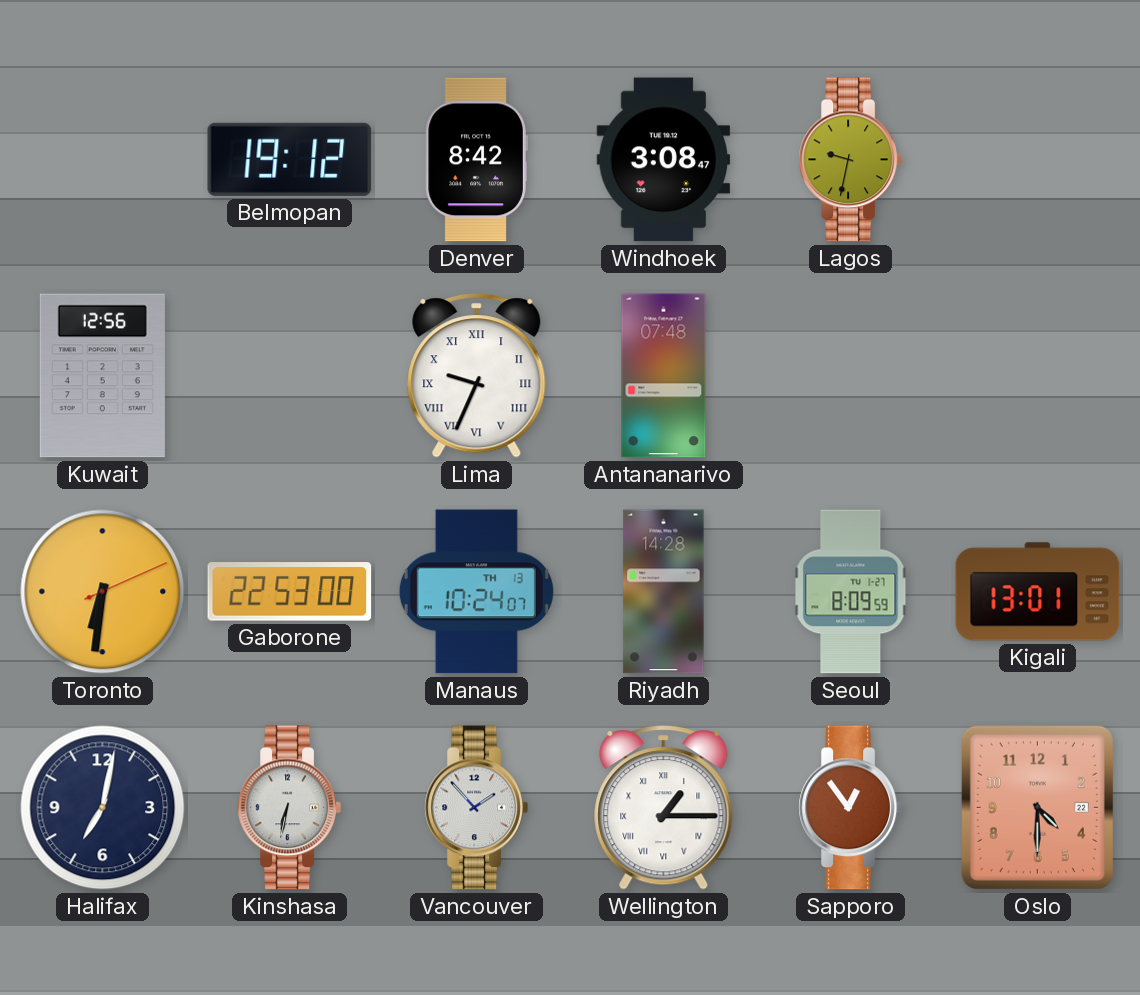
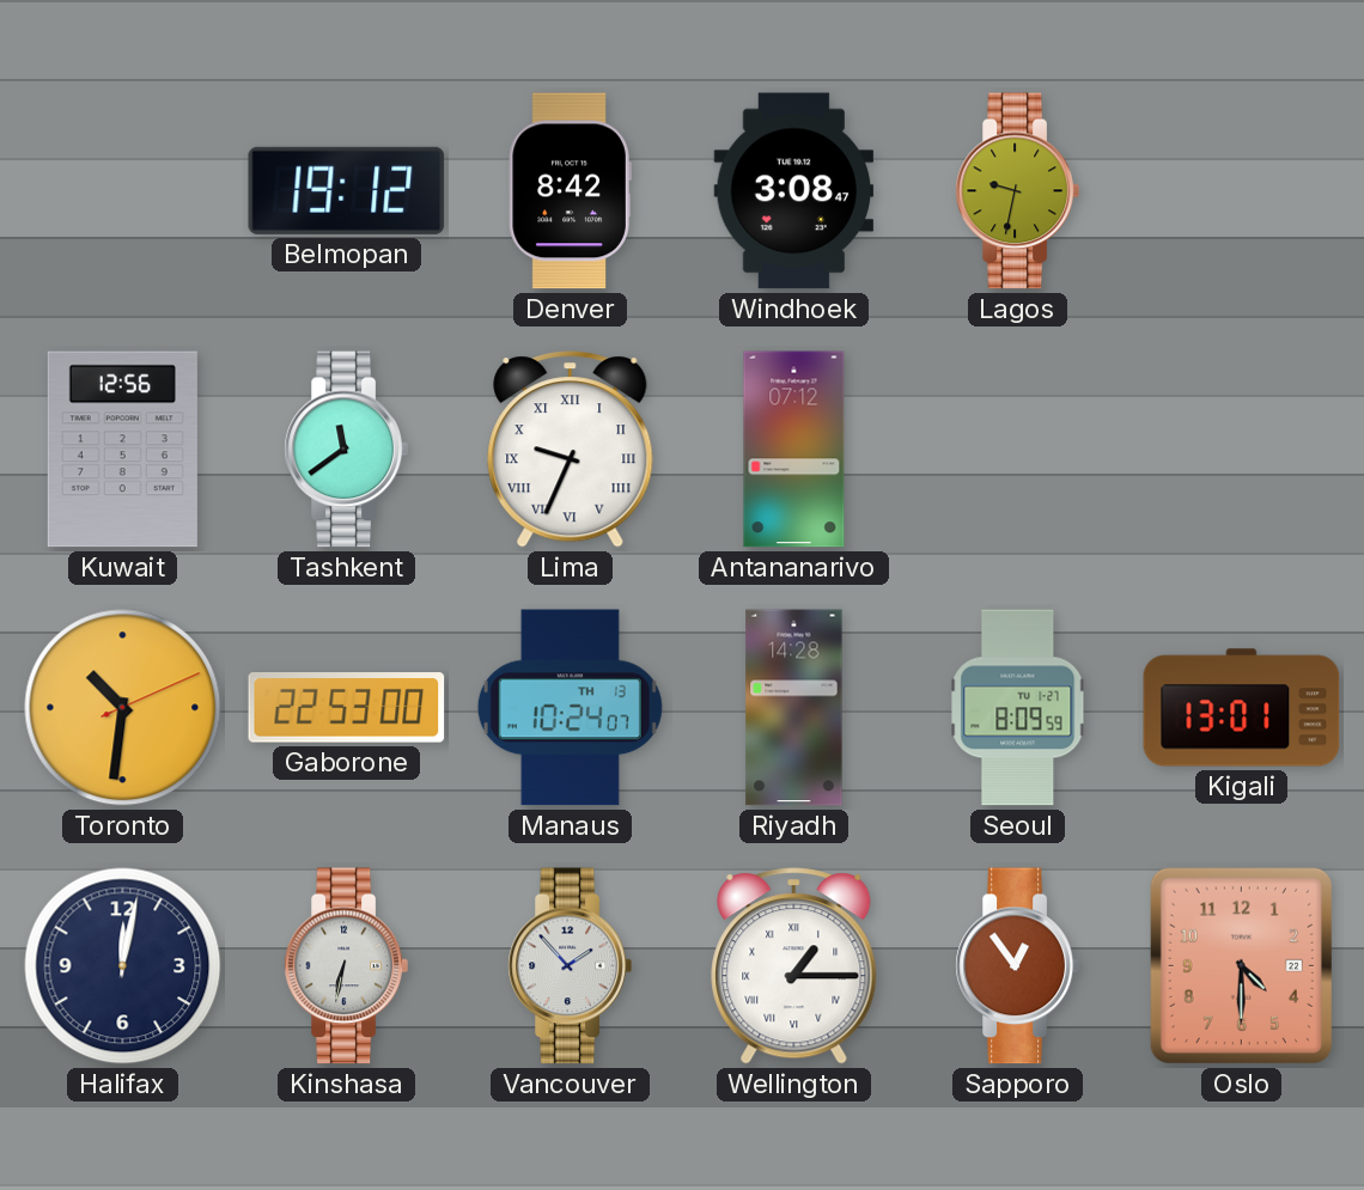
Tashkent: none -> 11:39
Antananarivo: 07:48 -> 07:12
Toronto: 6:31 -> 10:31
Halifax: 7:02 -> 12:02
